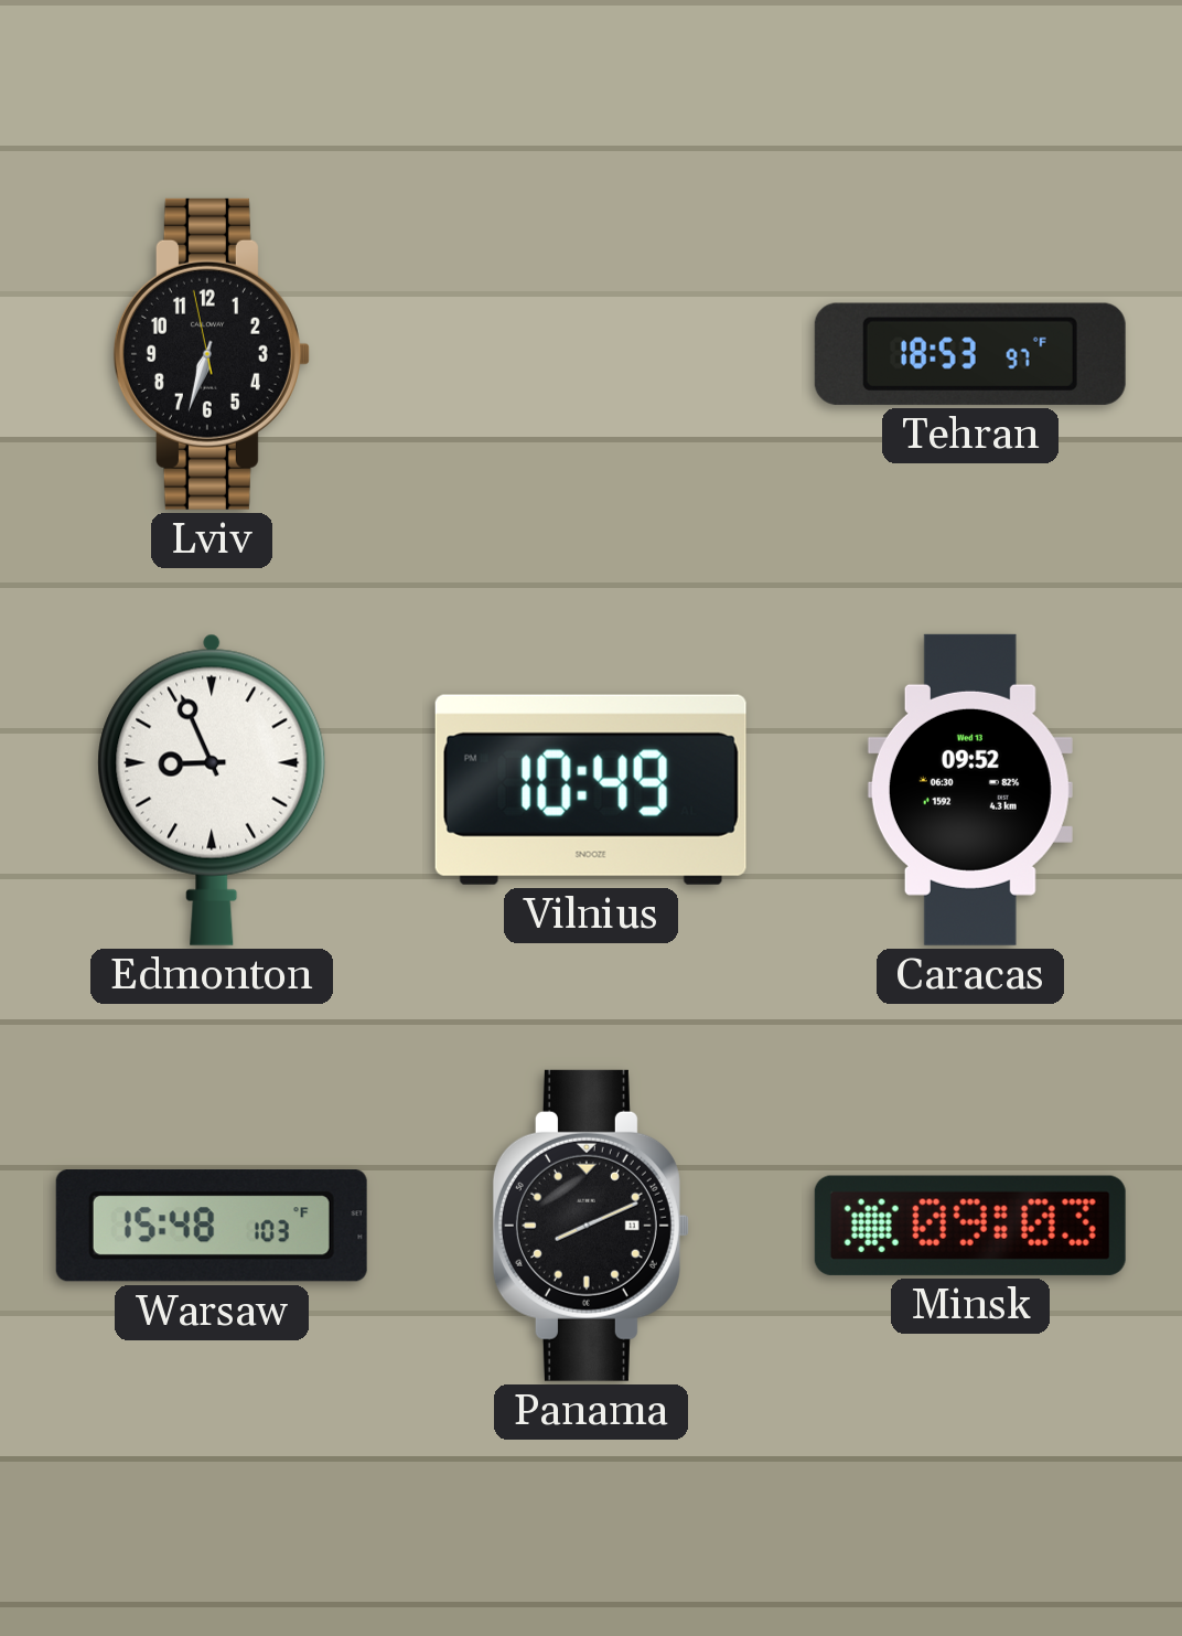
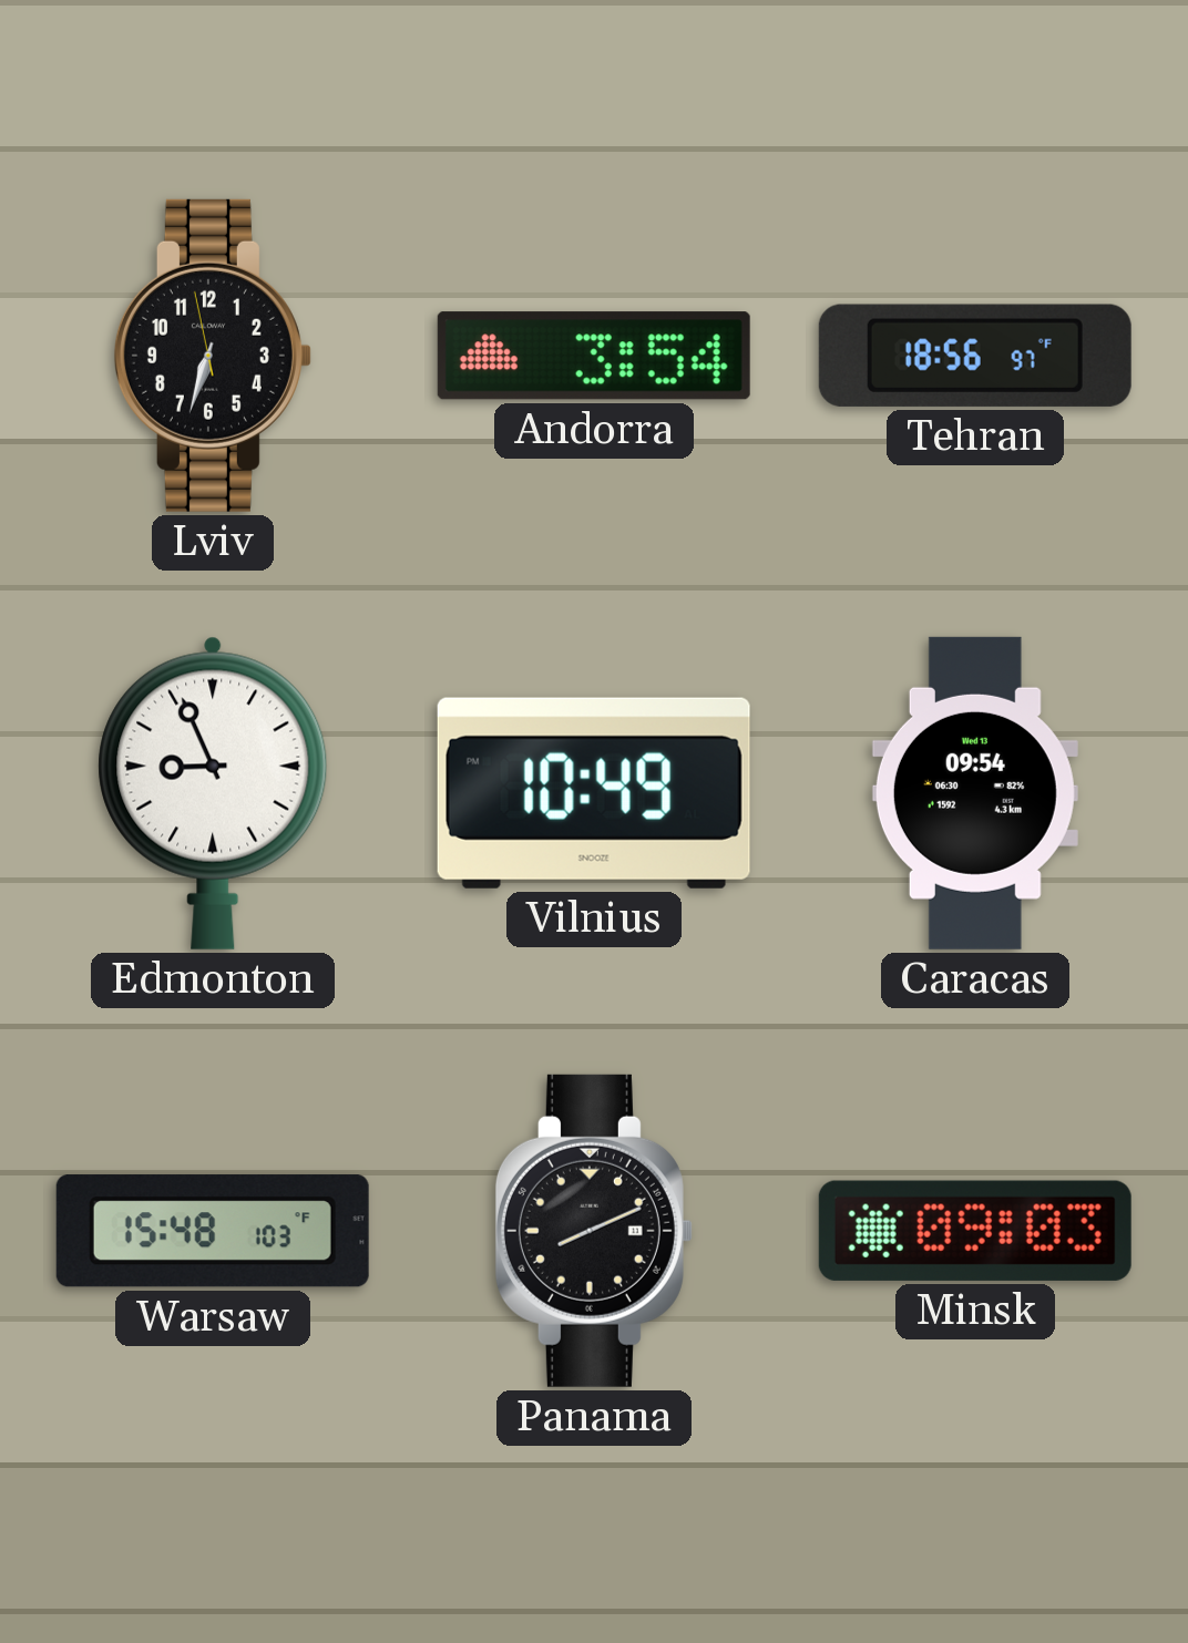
Andorra: none -> 3:54
Tehran: 18:53 -> 18:56
Caracas: 09:52 -> 09:54
